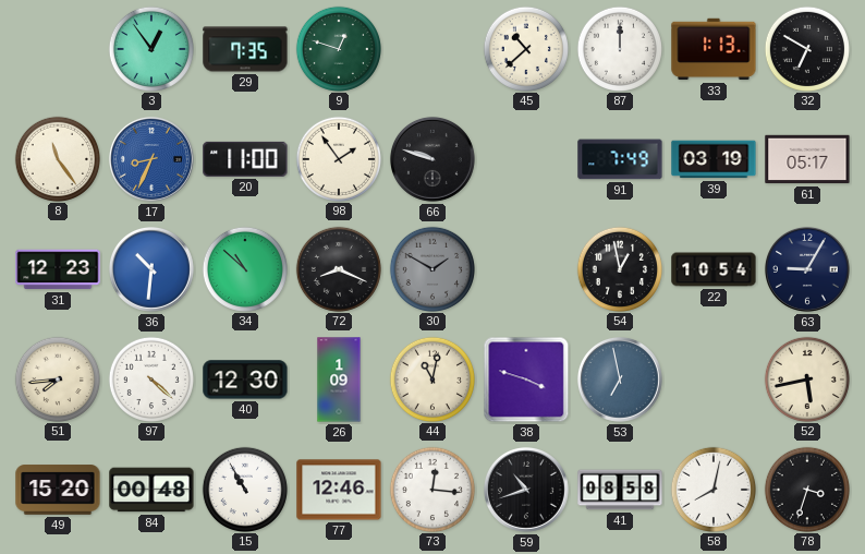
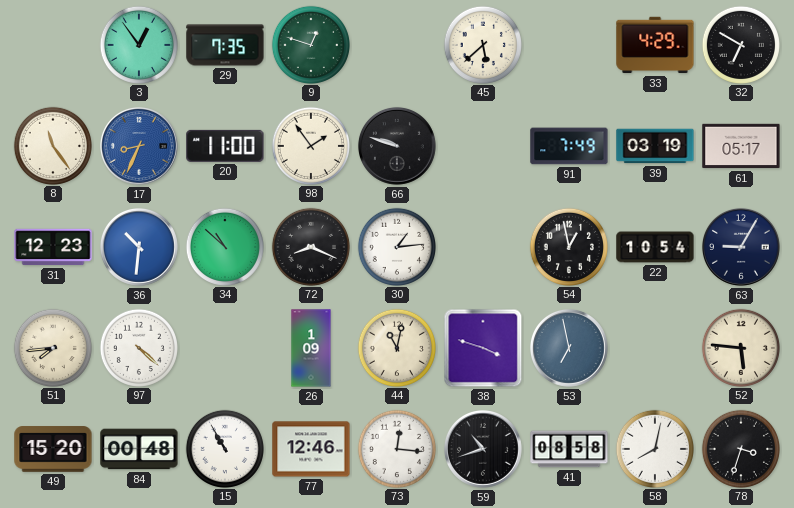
45: 10:38 -> 5:38
87: 12:00 -> none
33: 1:13 -> 4:29
30: 1:50 -> 1:14
30 dial: grey -> white
40: 12:30 -> none
52: 5:43 -> 5:46
